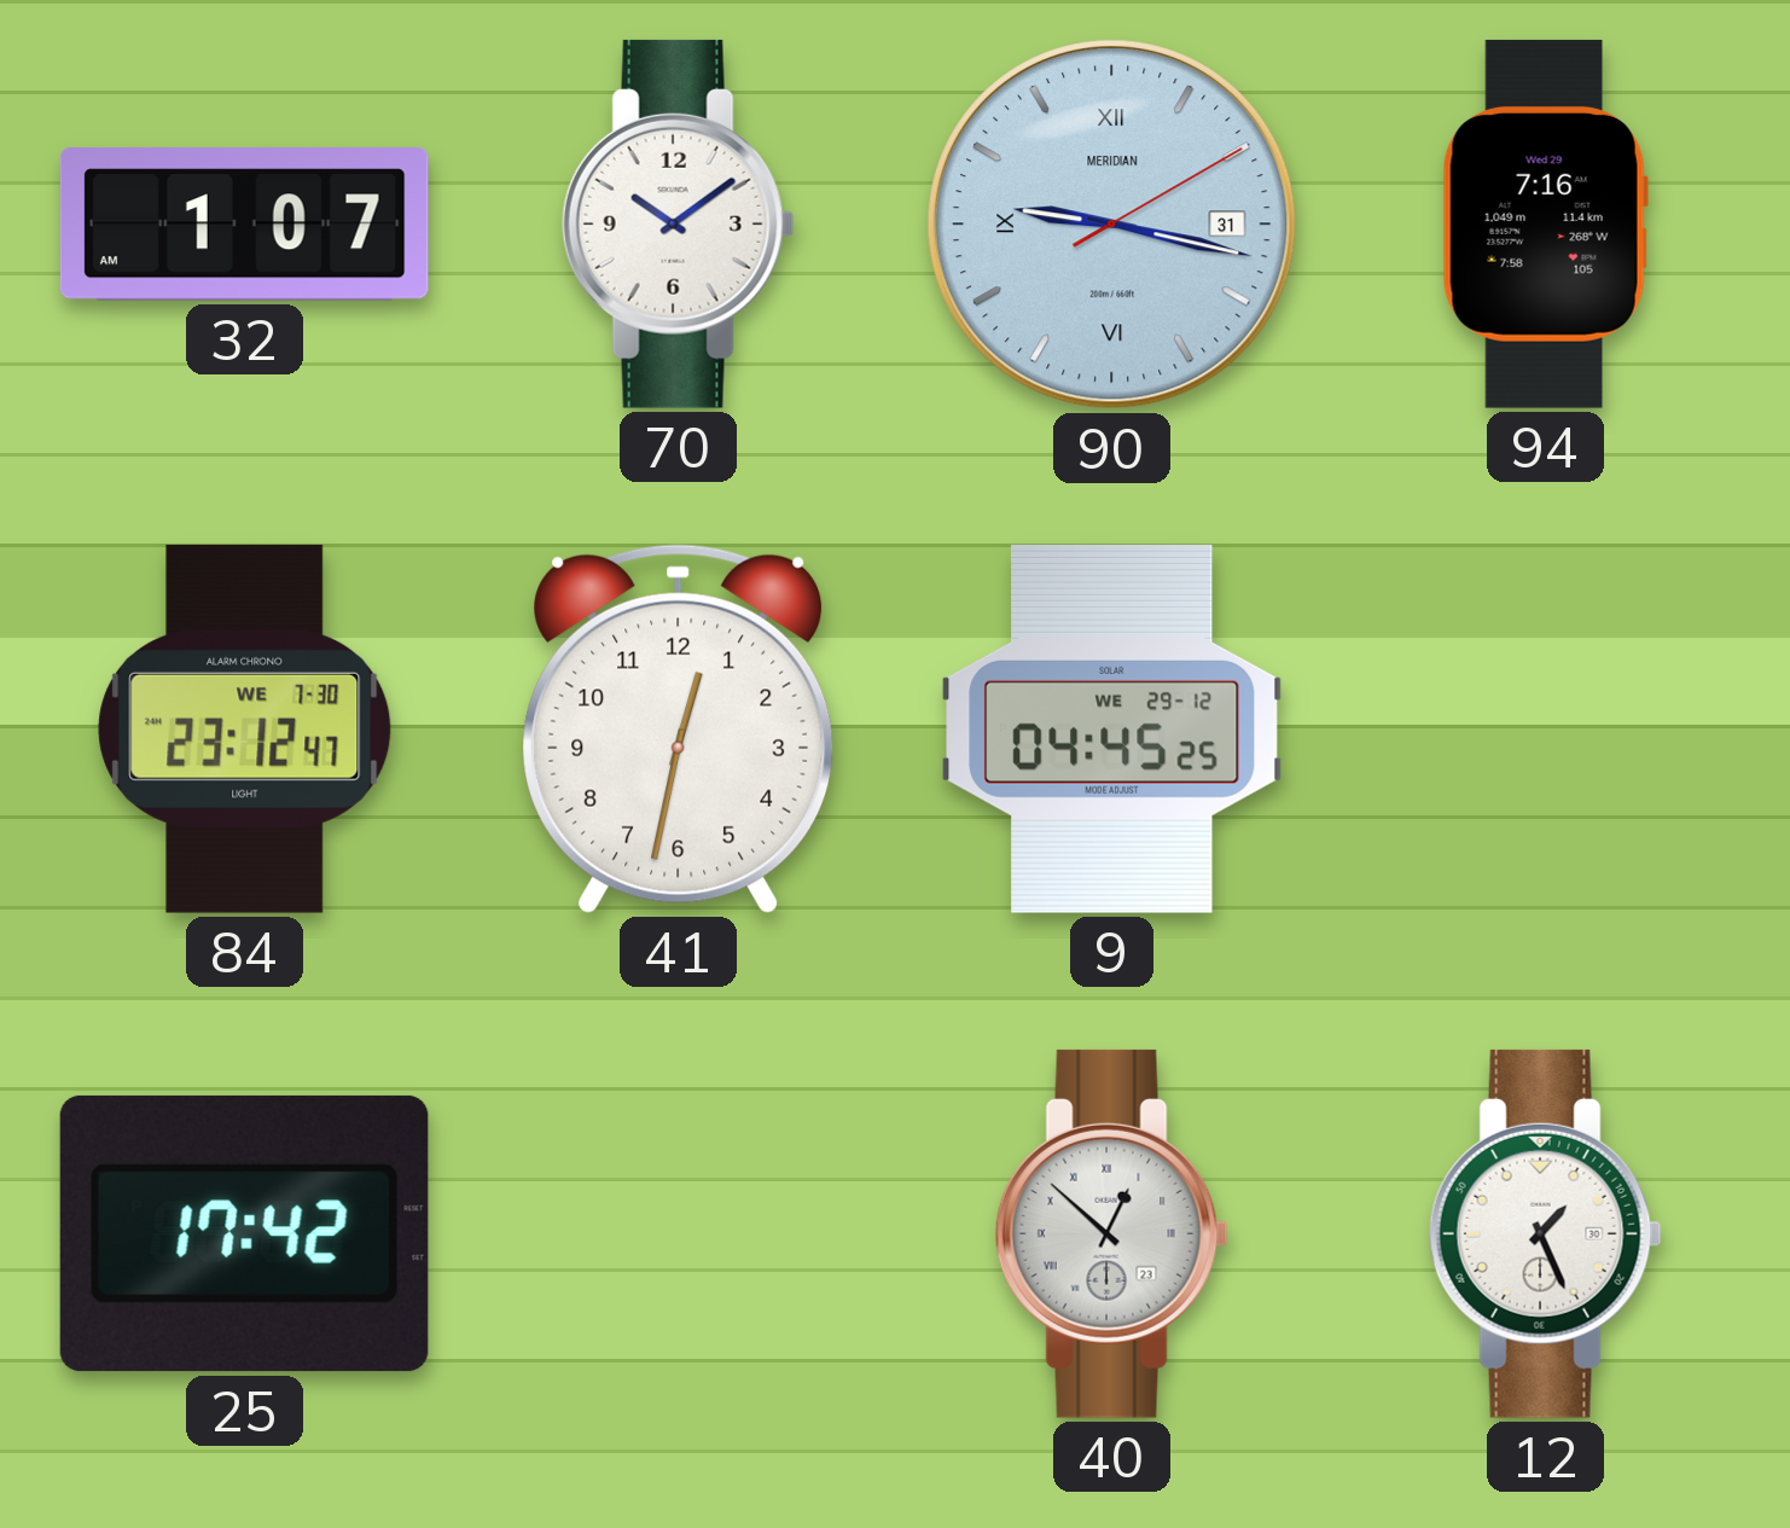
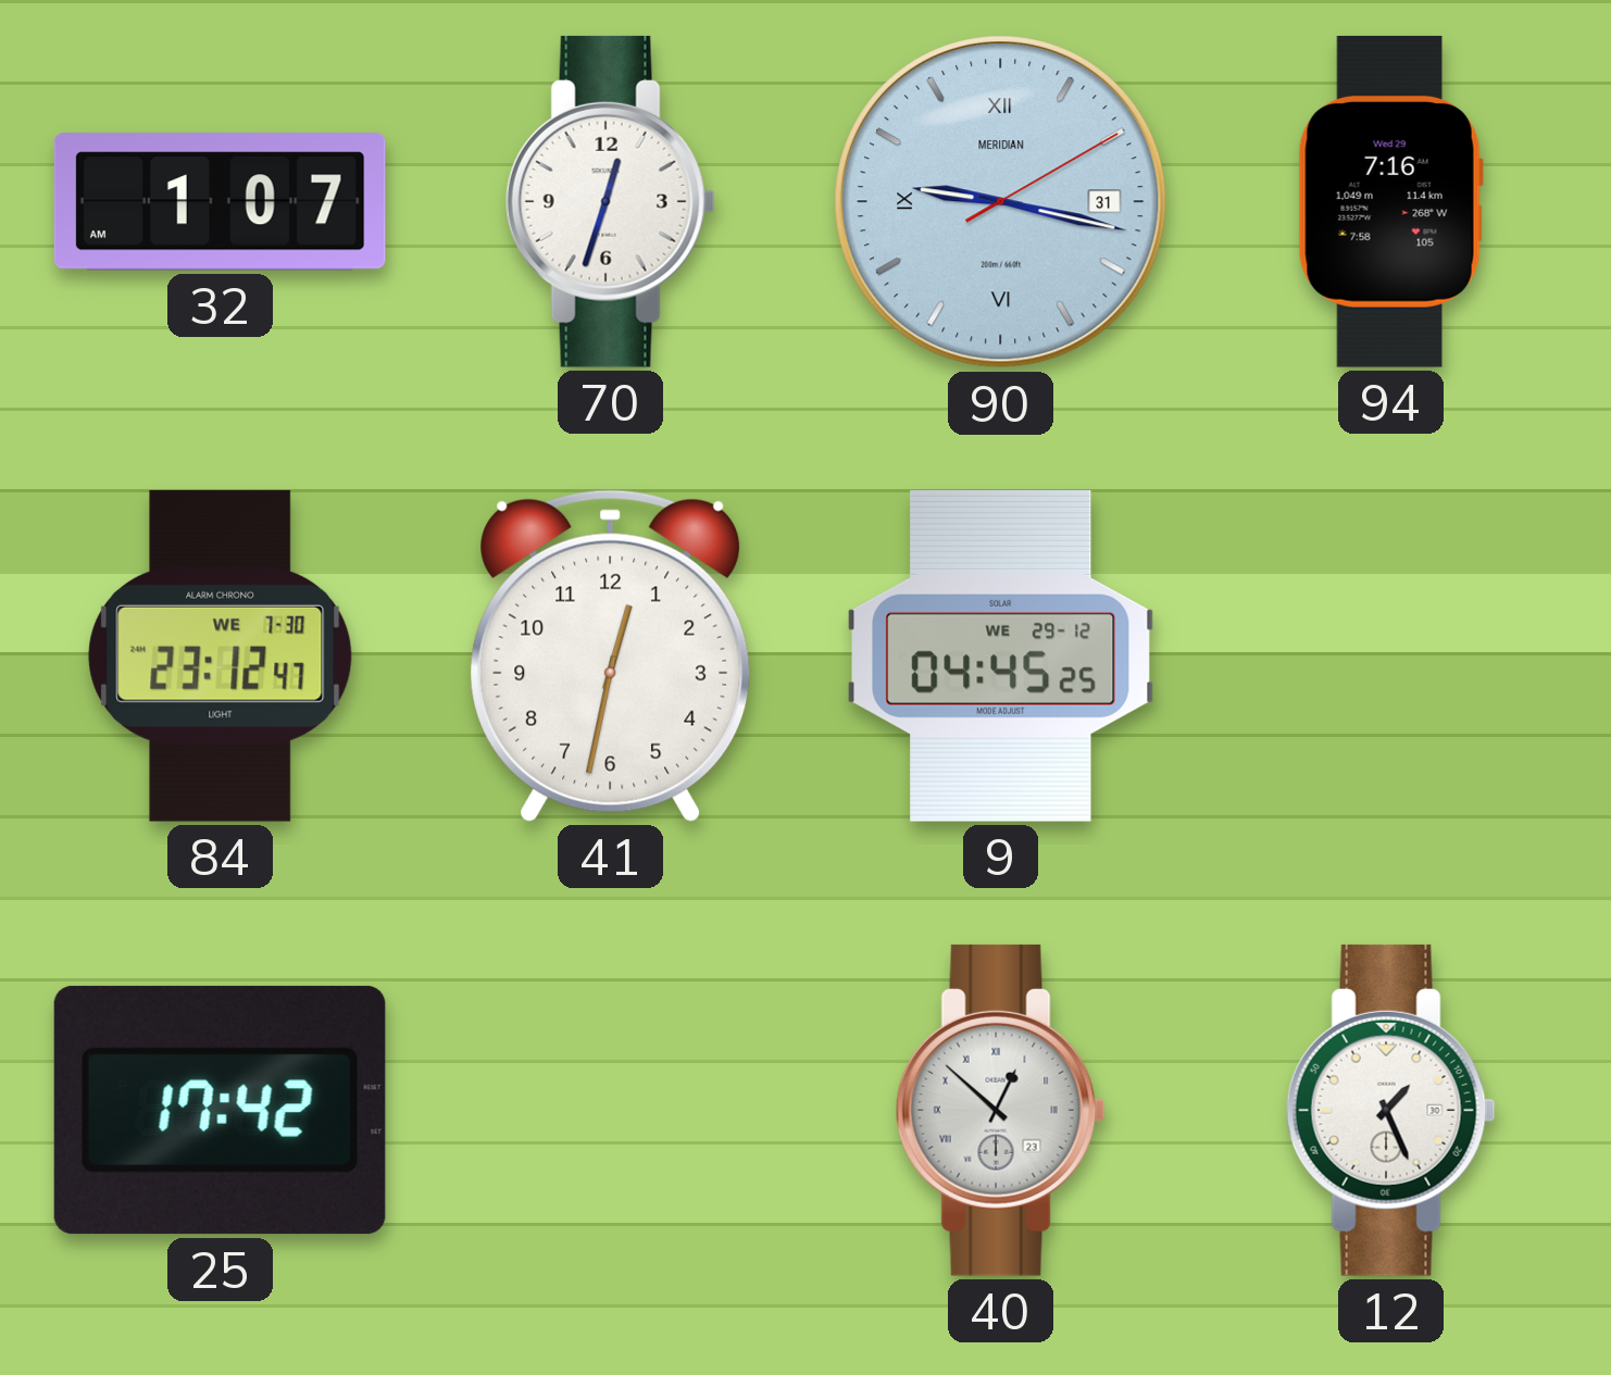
70: 10:09 -> 12:33
